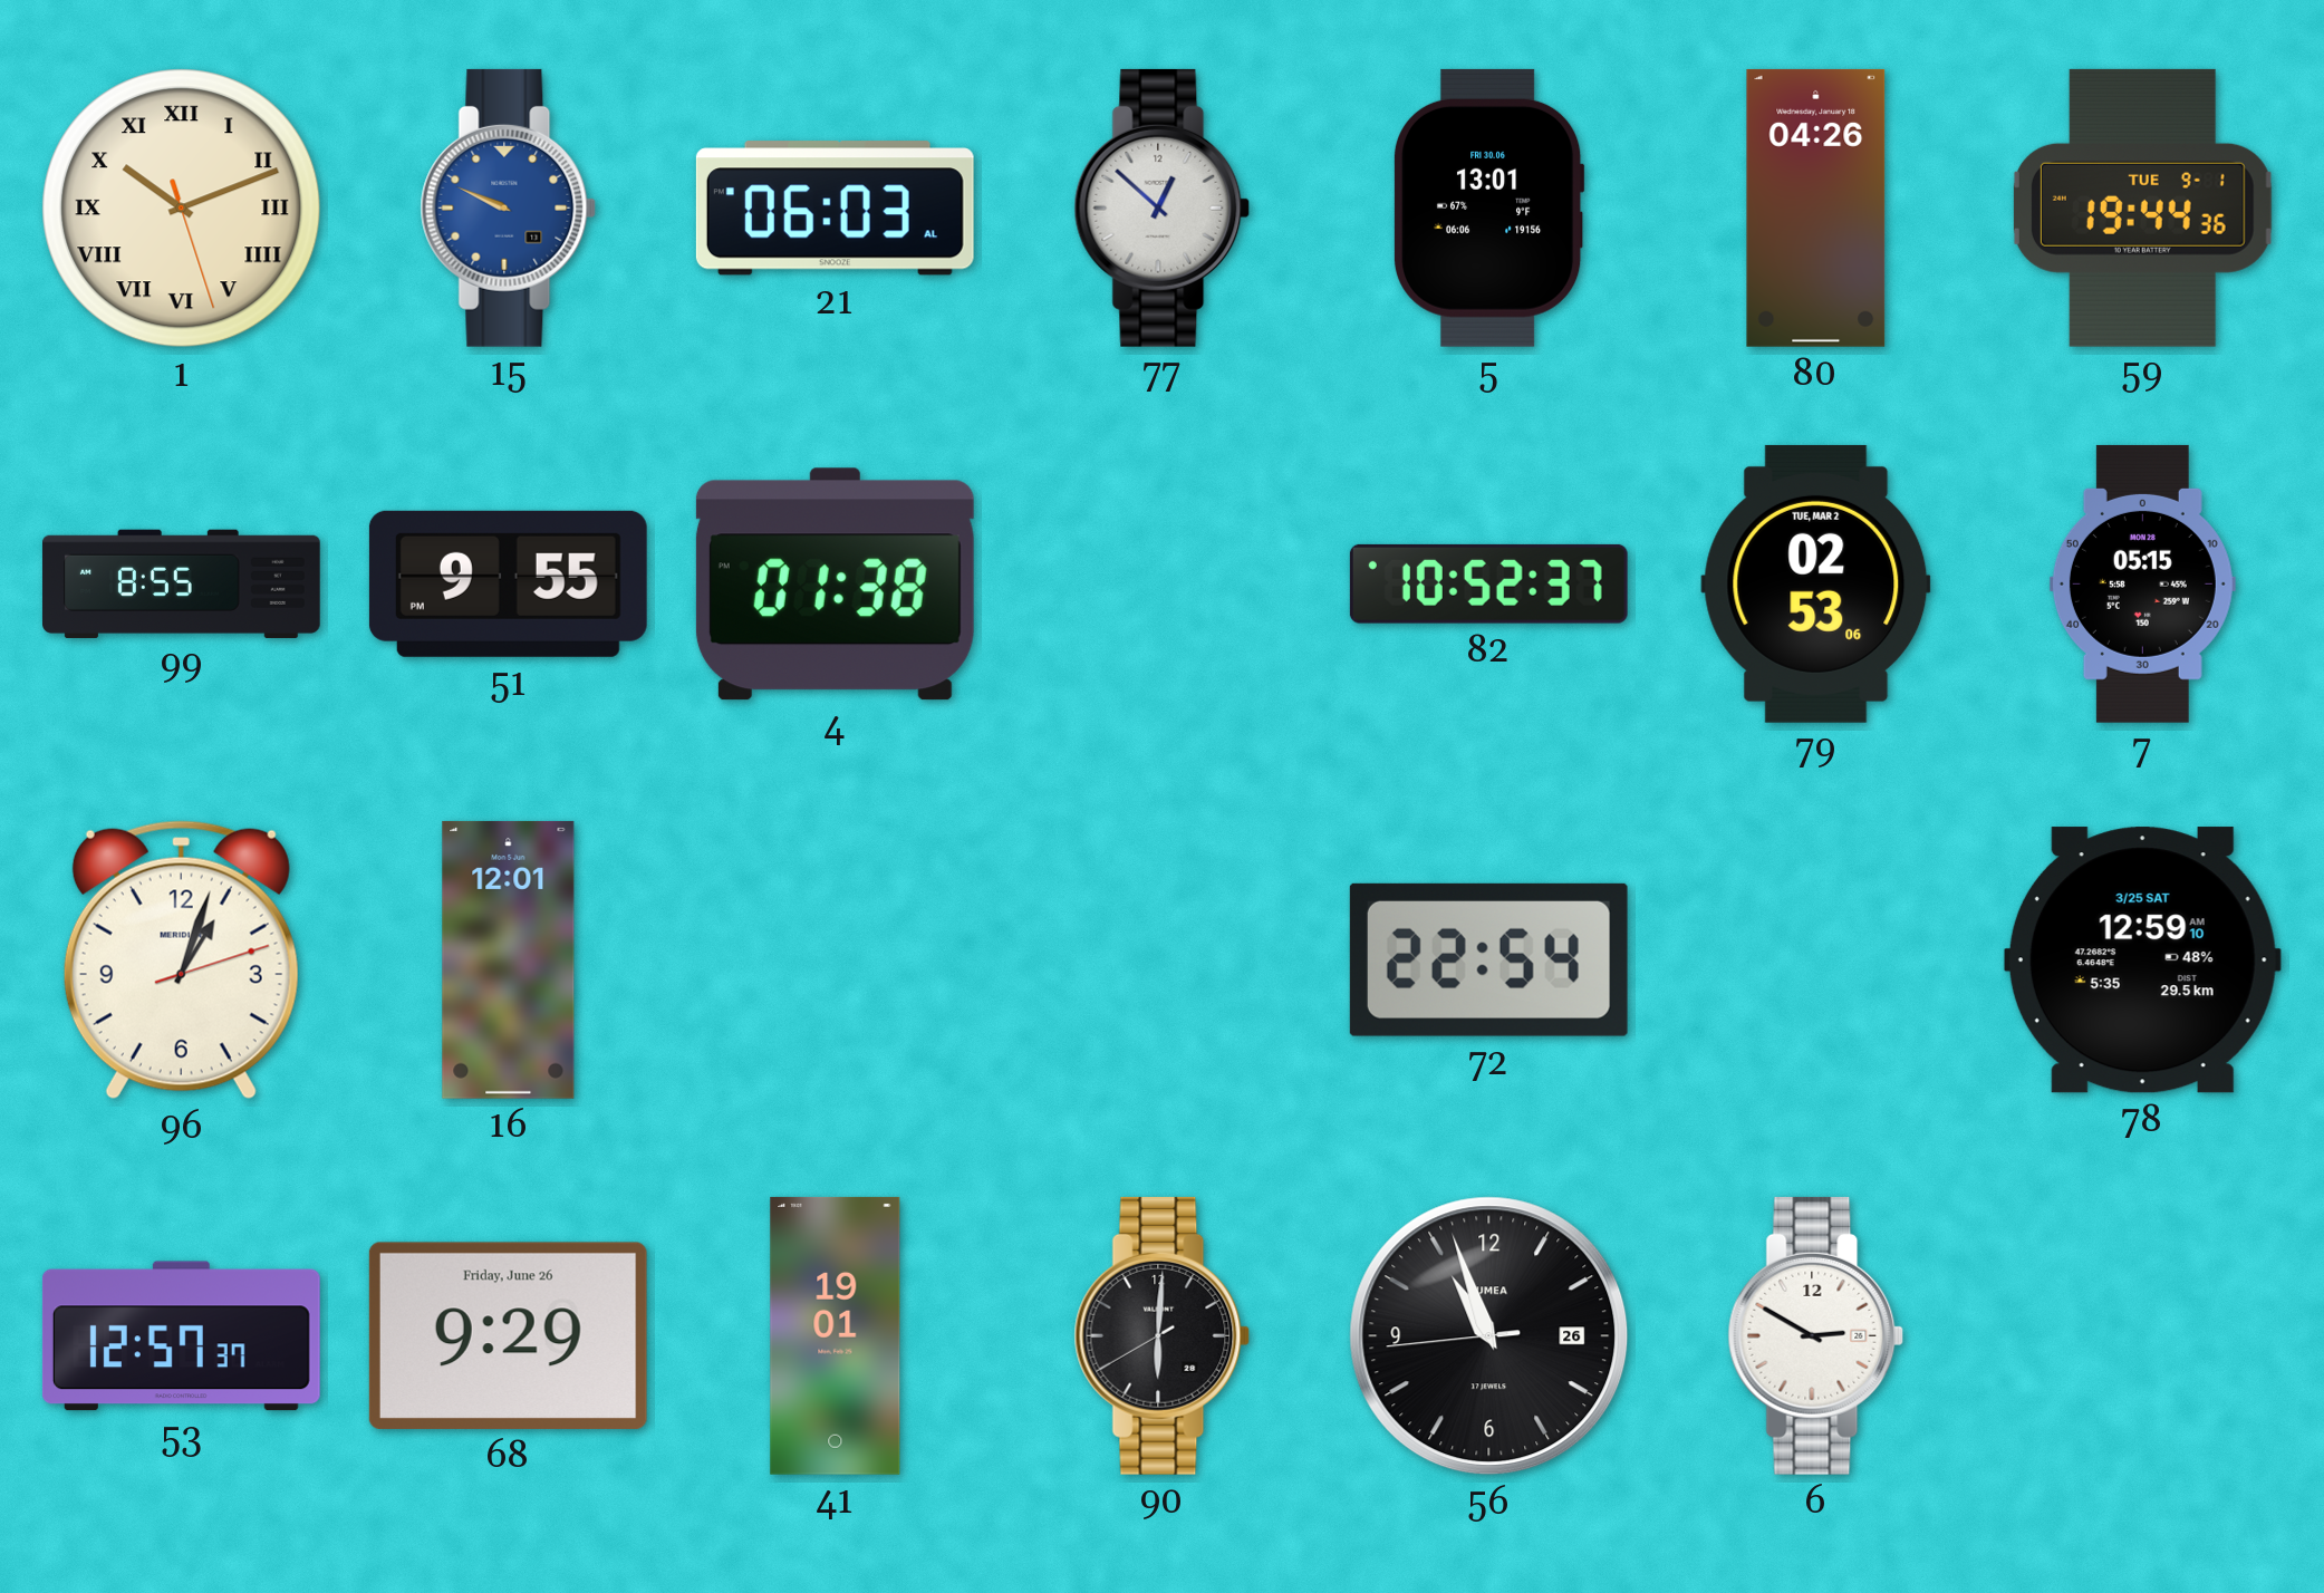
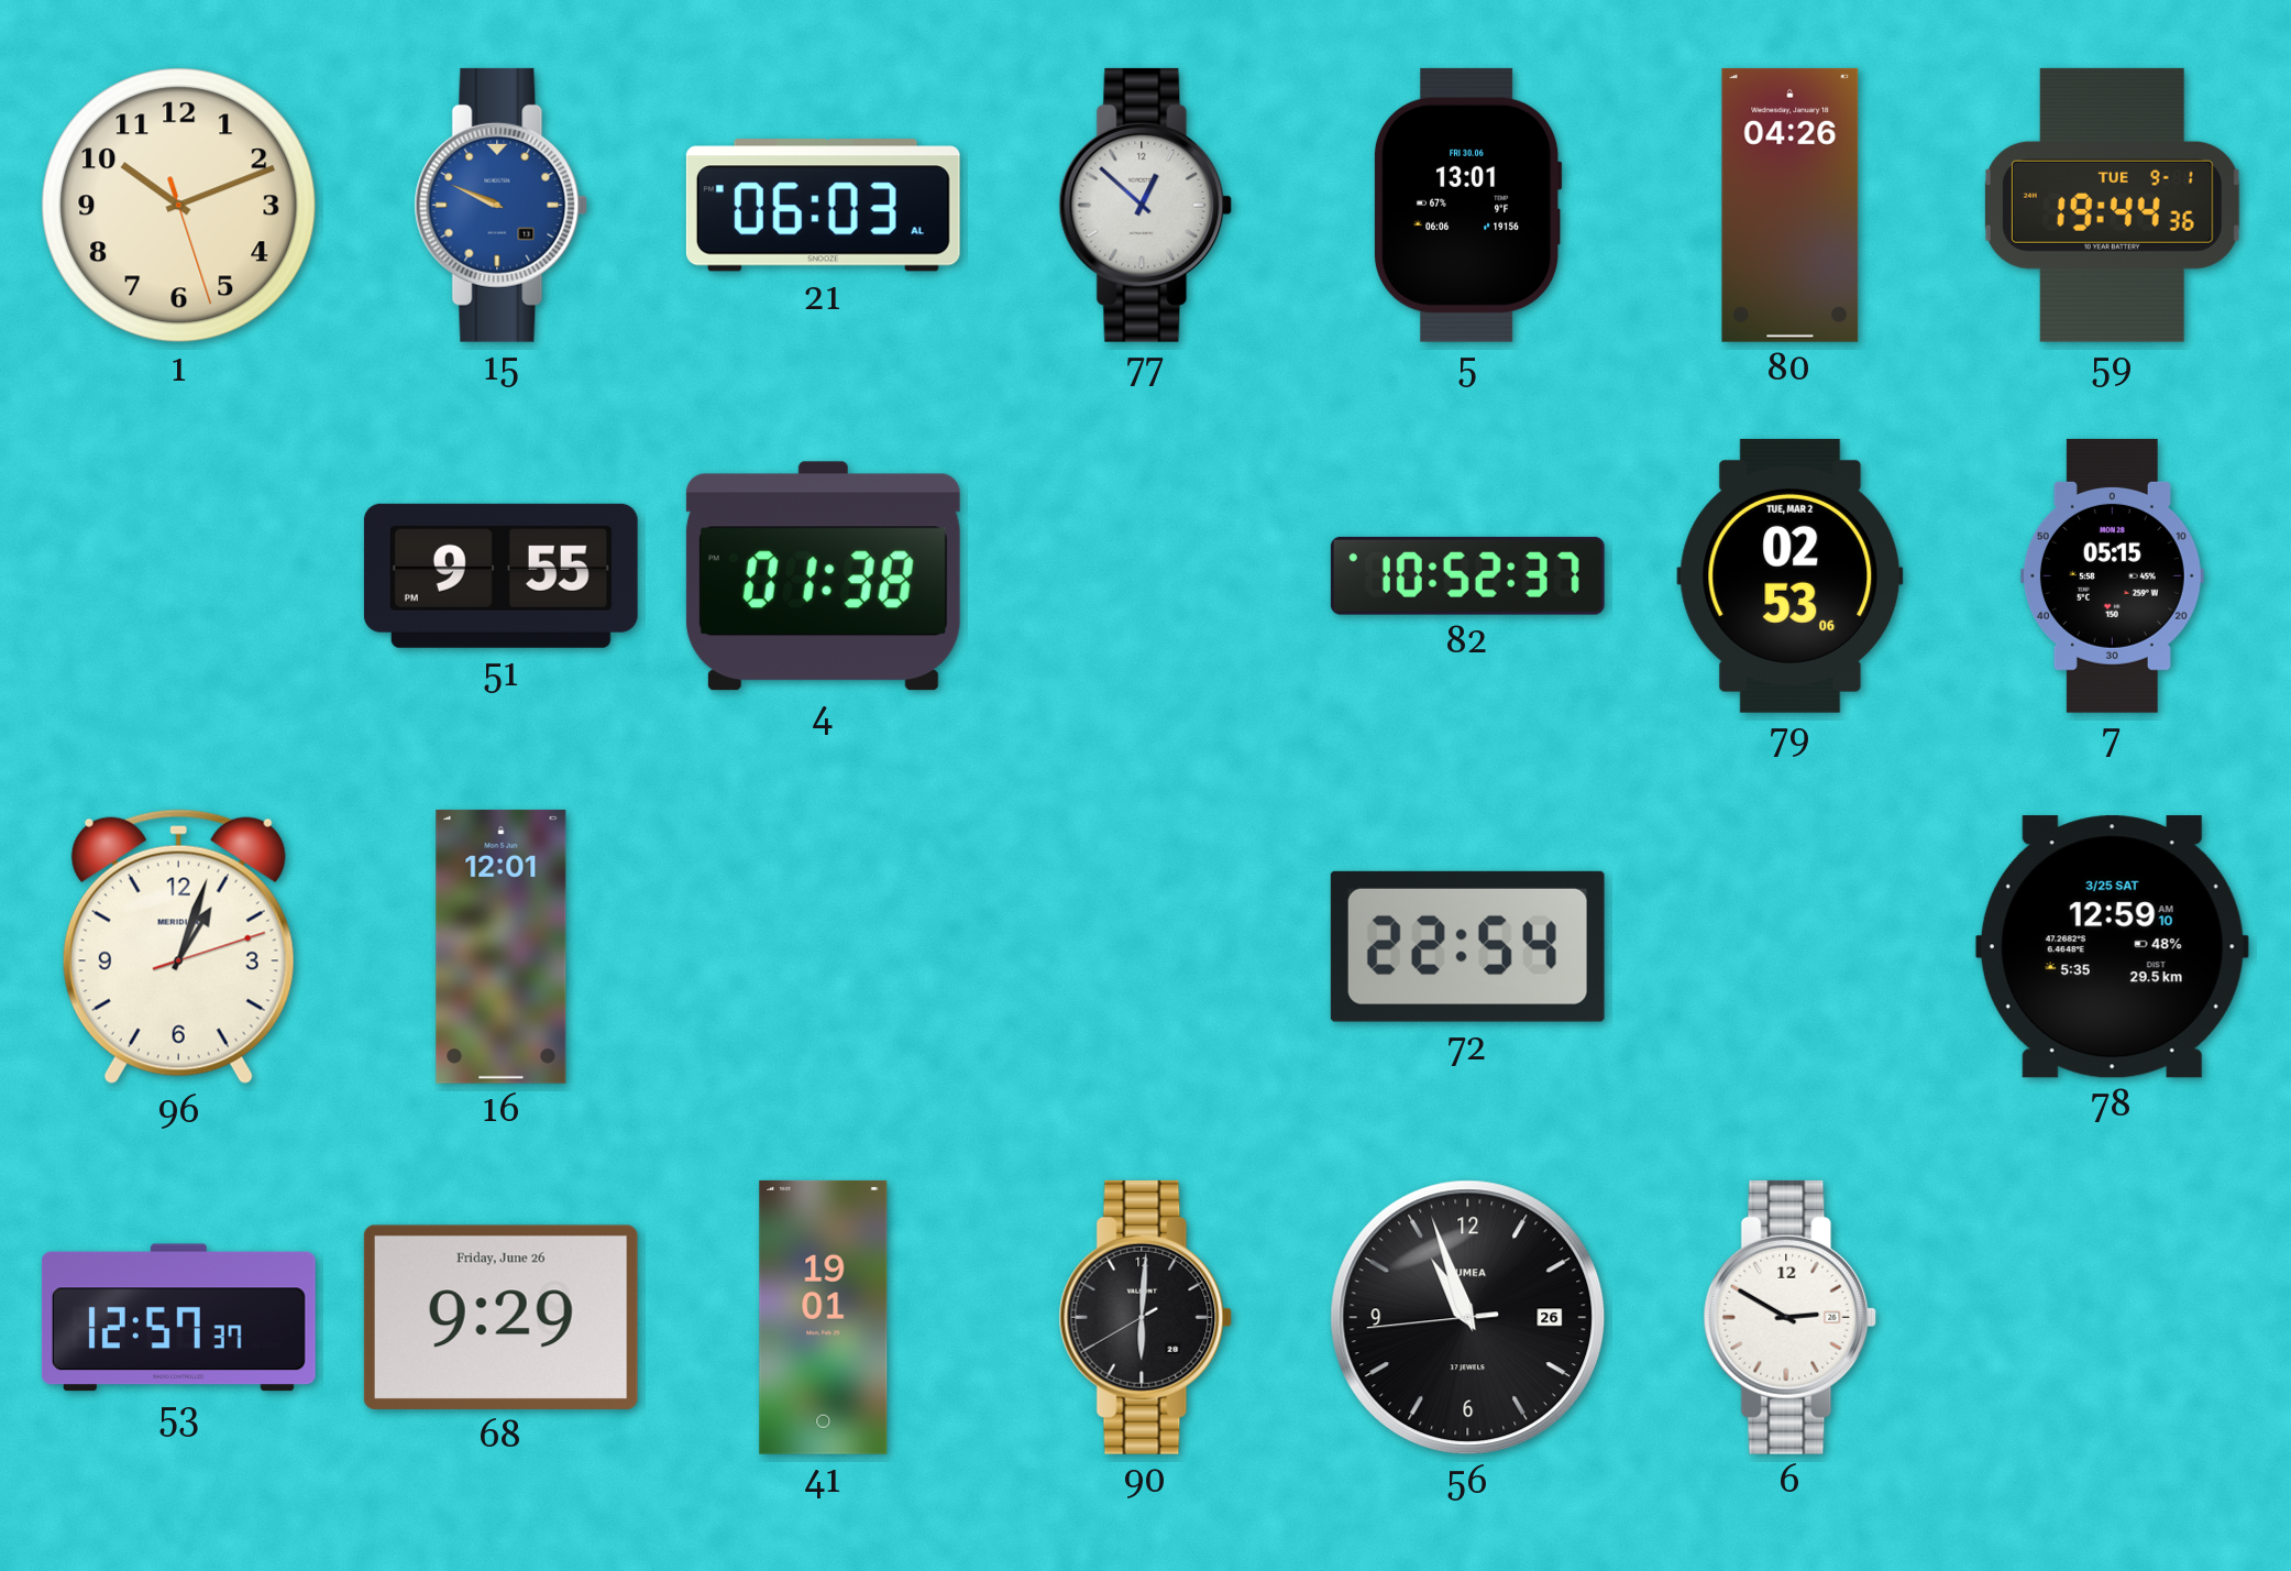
1 numerals: Roman -> Arabic
99: 8:55 -> none
